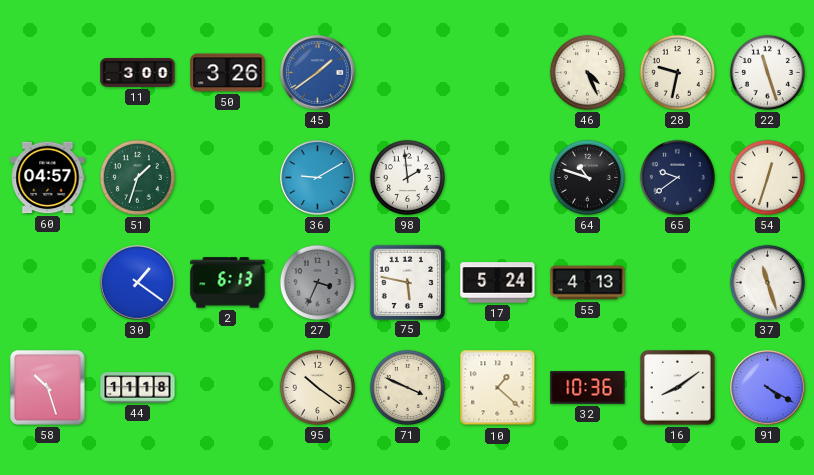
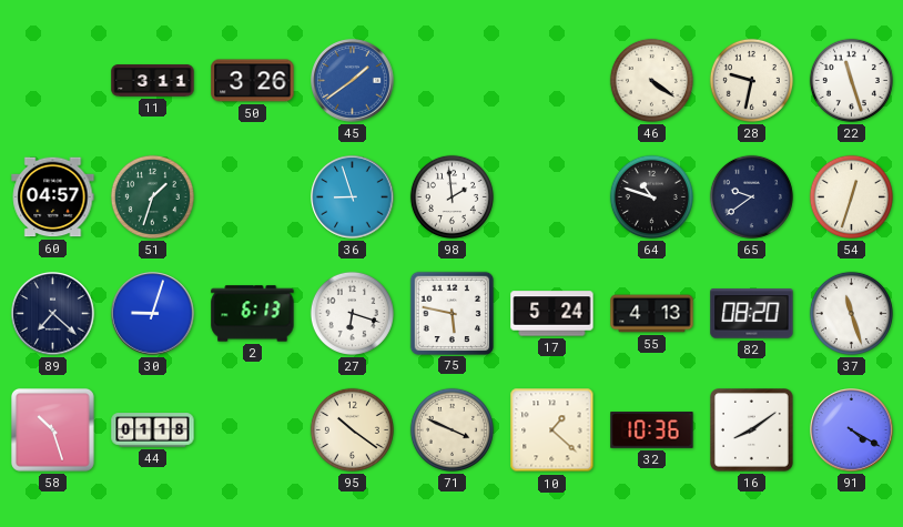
11: 3:00 -> 3:11
46: 4:26 -> 4:21
36: 9:10 -> 8:57
89: none -> 7:22
30: 1:21 -> 9:03
27: 3:34 -> 6:18
27 dial: grey -> white
82: none -> 08:20
44: 11:18 -> 01:18
